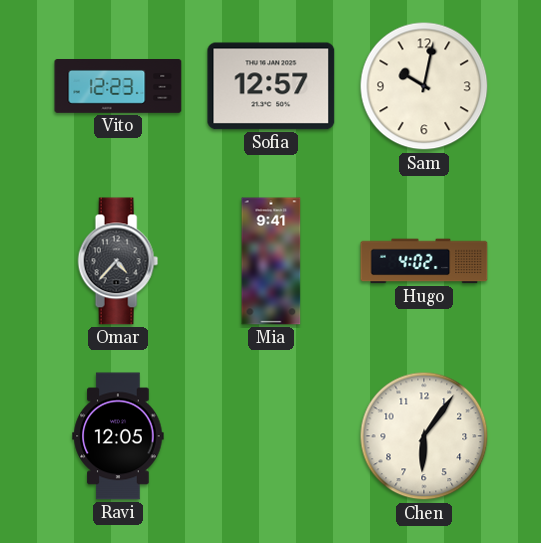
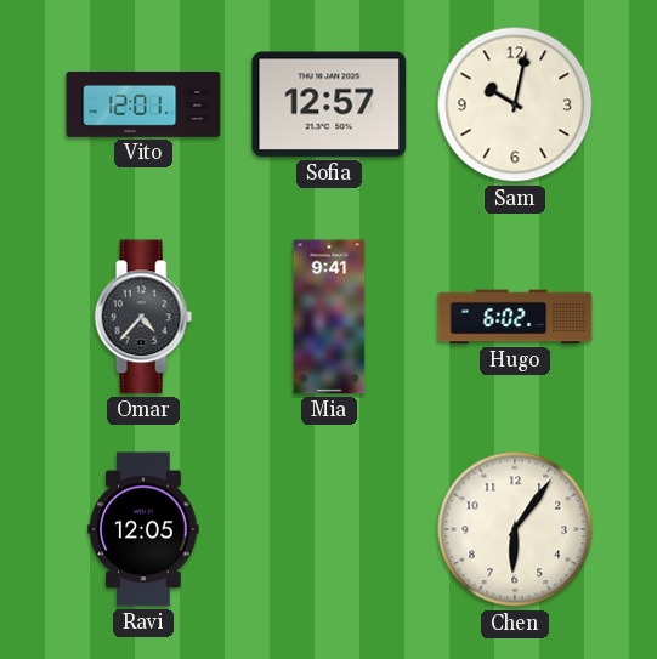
Vito: 12:23 -> 12:01
Hugo: 4:02 -> 6:02
